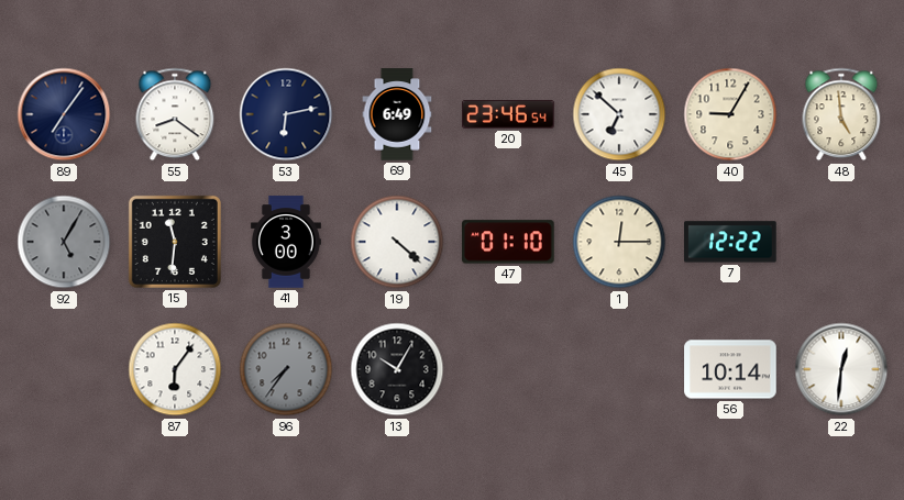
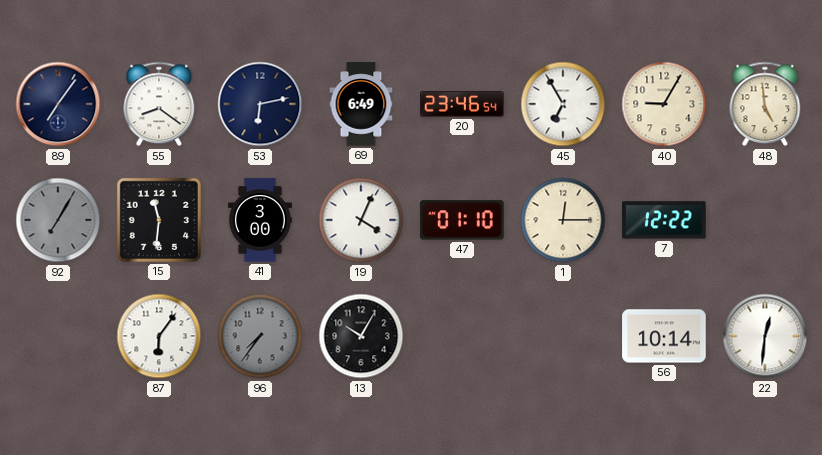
45: 6:52 -> 6:55
92: 5:05 -> 7:05
19: 4:22 -> 4:04
